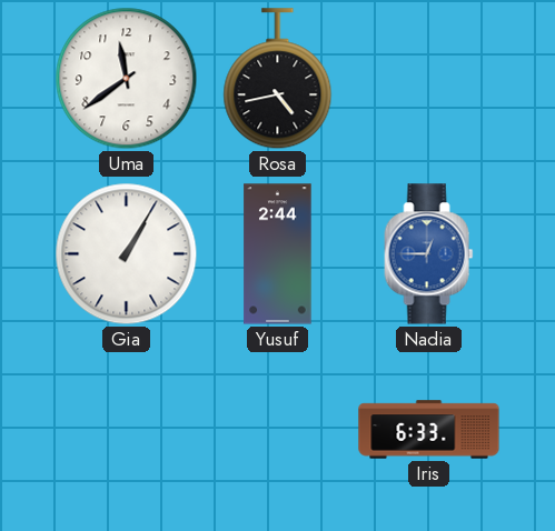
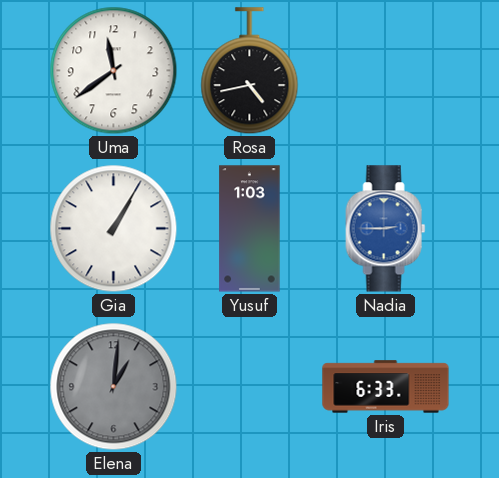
Yusuf: 2:44 -> 1:03
Nadia: 12:45 -> 2:45
Elena: none -> 1:01
